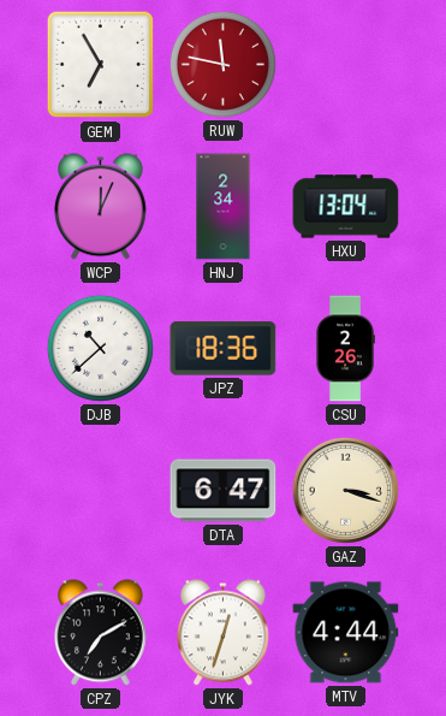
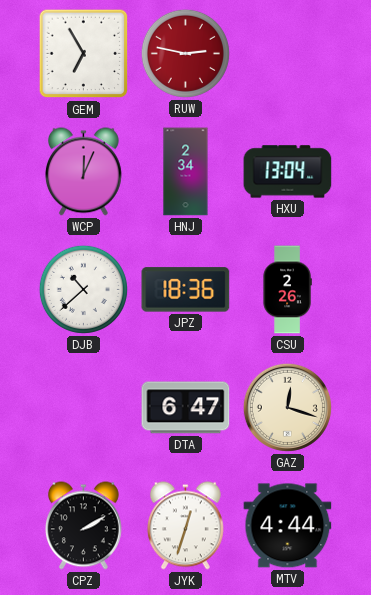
RUW: 11:47 -> 2:47
GAZ: 3:18 -> 12:18
CPZ: 7:10 -> 2:10
